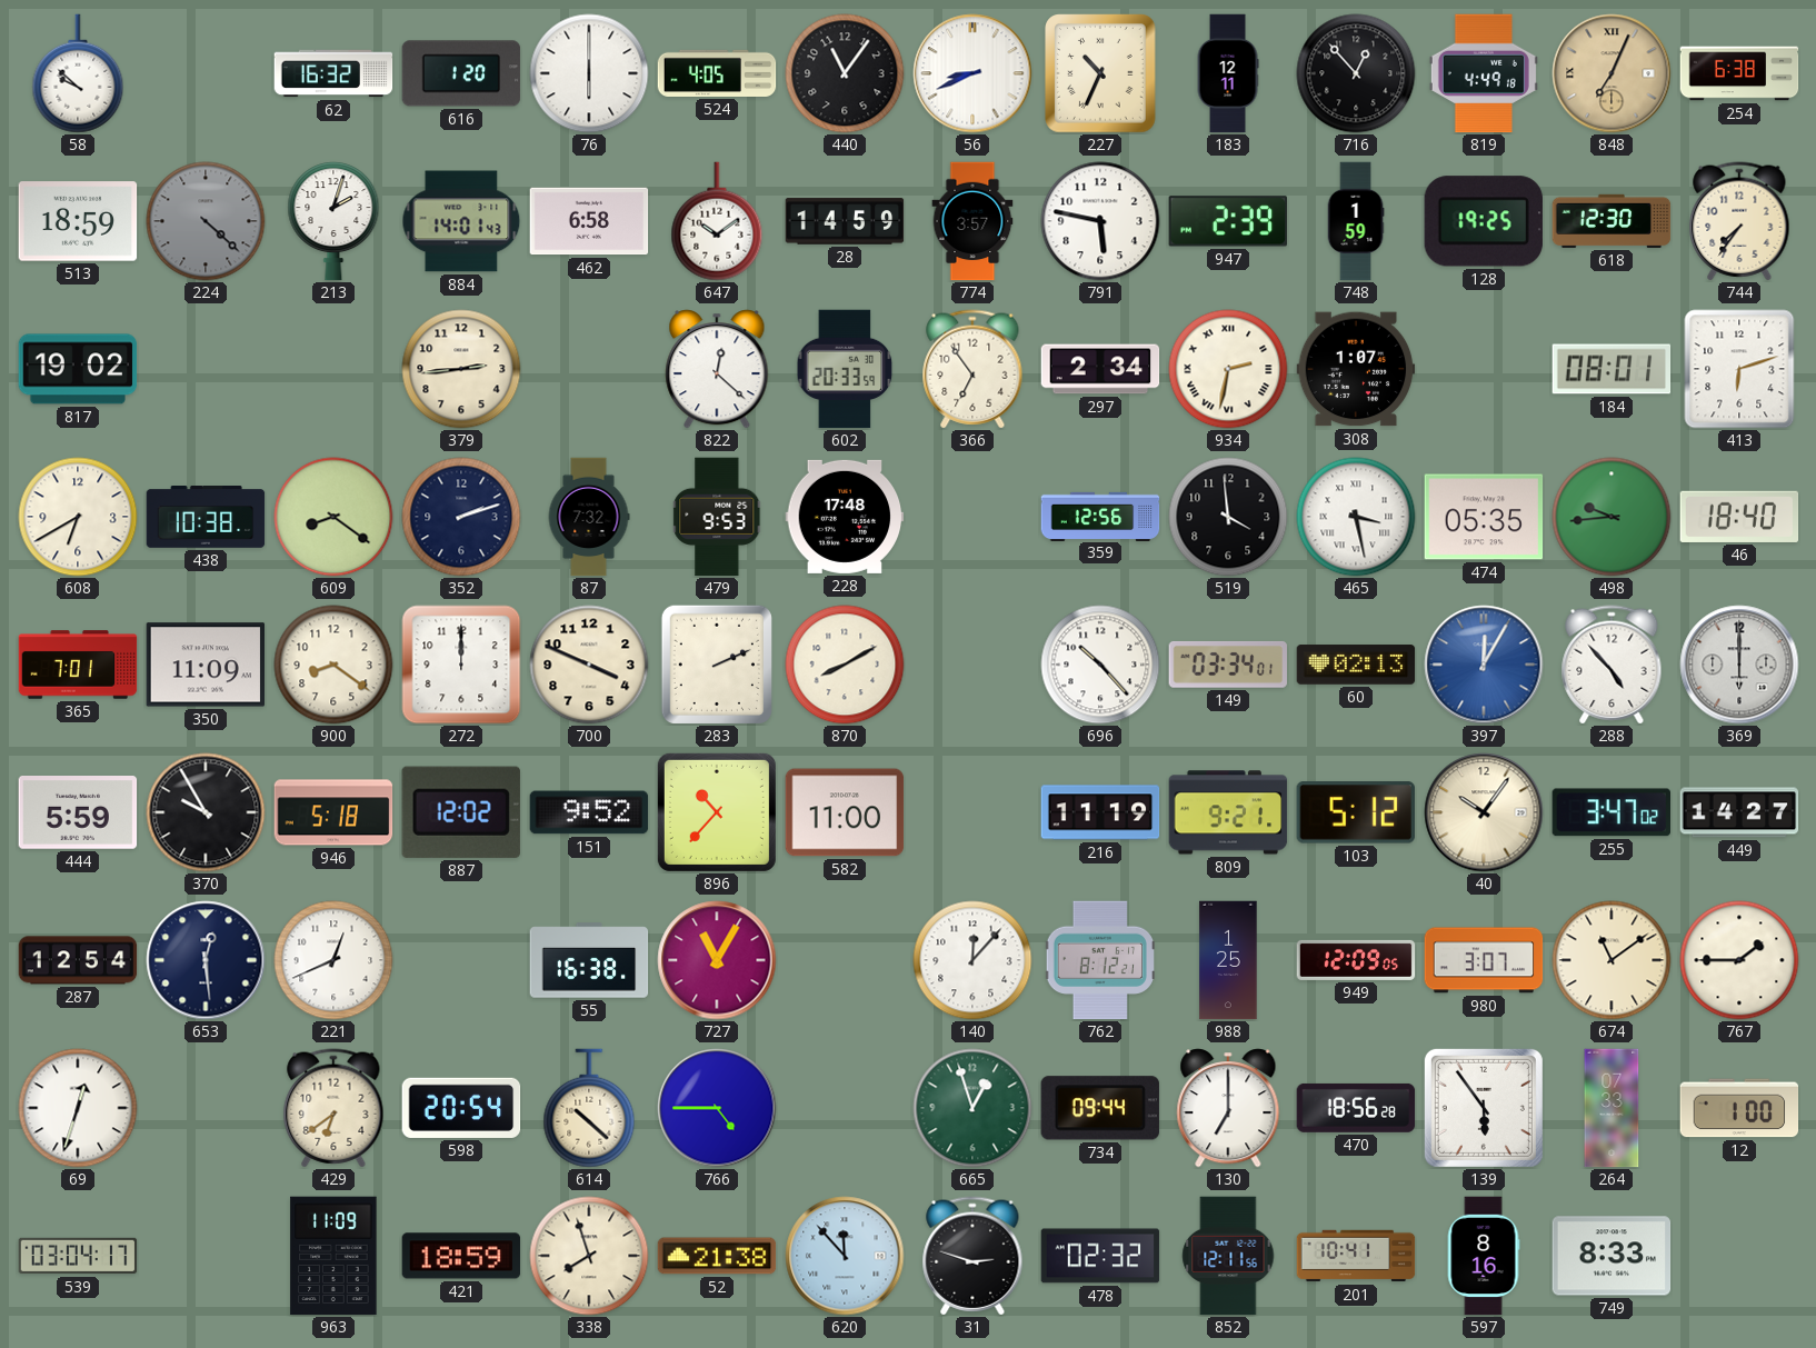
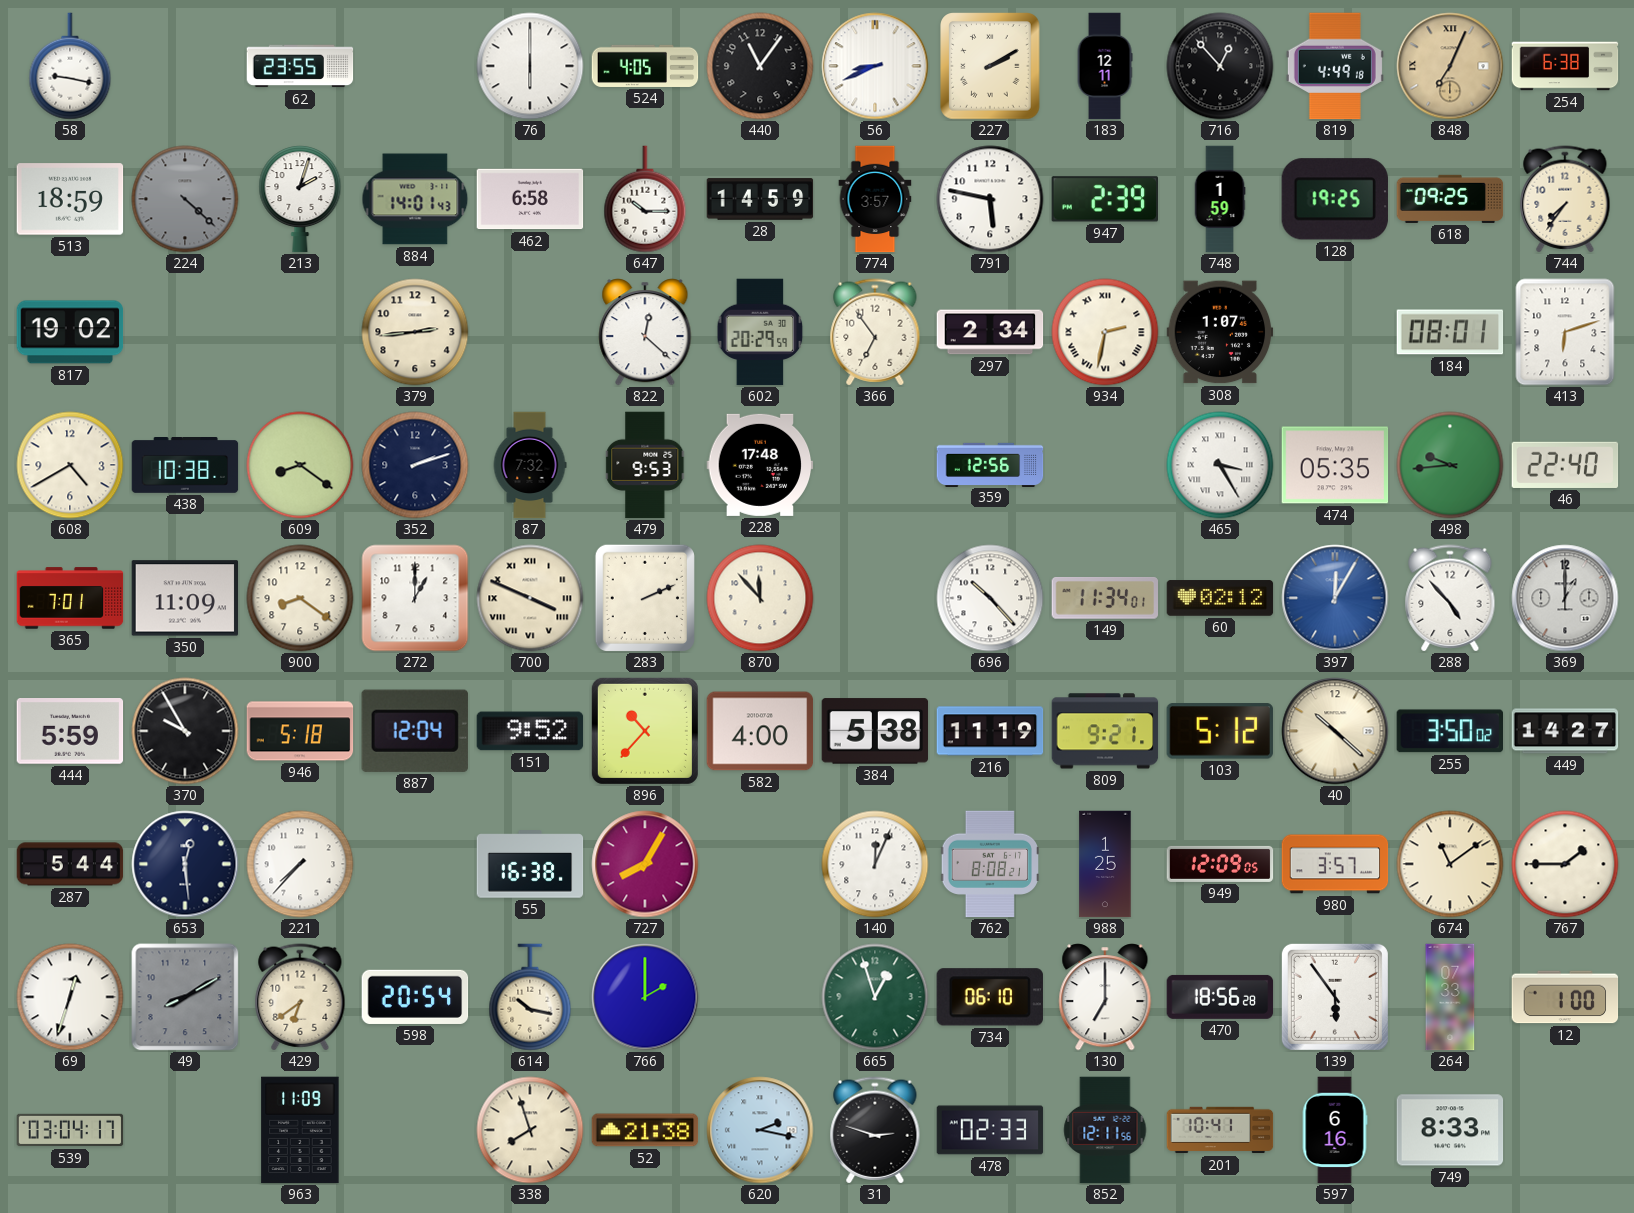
58: 9:52 -> 9:17
62: 16:32 -> 23:55
616: 1:20 -> none
227: 10:34 -> 2:10
647: 10:09 -> 10:15
618: 12:30 -> 09:25
602: 20:33 -> 20:29
608: 6:40 -> 4:40
519: 3:59 -> none
465: 3:28 -> 3:25
46: 18:40 -> 22:40
272: 12:00 -> 1:00
700 numerals: Arabic -> Roman
870: 8:10 -> 11:53
149: 03:34 -> 11:34
60: 02:13 -> 02:12
369: 6:00 -> 1:00
887: 12:02 -> 12:04
582: 11:00 -> 4:00
384: none -> 5:38
40: 10:06 -> 10:22
255: 3:47 -> 3:50
287: 12:54 -> 5:44
221: 12:41 -> 7:37
727: 11:05 -> 8:05
140: 12:07 -> 12:04
762: 8:12 -> 8:08
980: 3:07 -> 3:57
49: none -> 8:10
614: 10:22 -> 10:17
766: 4:45 -> 2:00
734: 09:44 -> 06:10
421: 18:59 -> none
620: 11:53 -> 2:17
478: 02:32 -> 02:33
597: 8:16 -> 6:16
